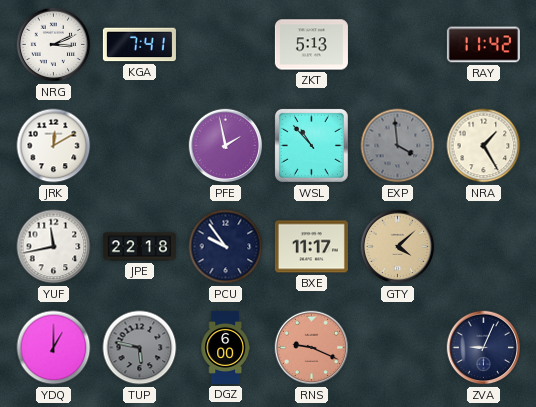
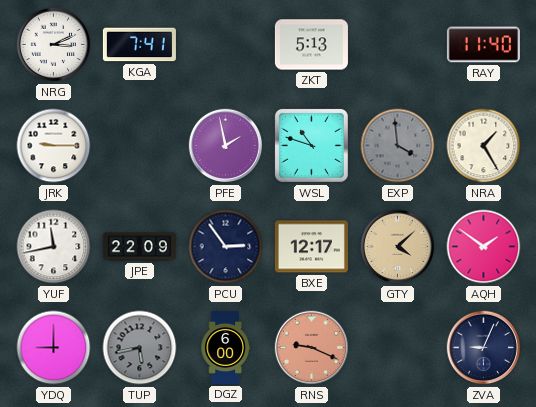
RAY: 11:42 -> 11:40
JRK: 12:10 -> 9:15
WSL: 10:53 -> 10:48
JPE: 22:18 -> 22:09
PCU: 9:54 -> 2:54
BXE: 11:17 -> 12:17
AQH: none -> 1:51
YDQ: 1:00 -> 9:00
TUP: 5:47 -> 5:43
